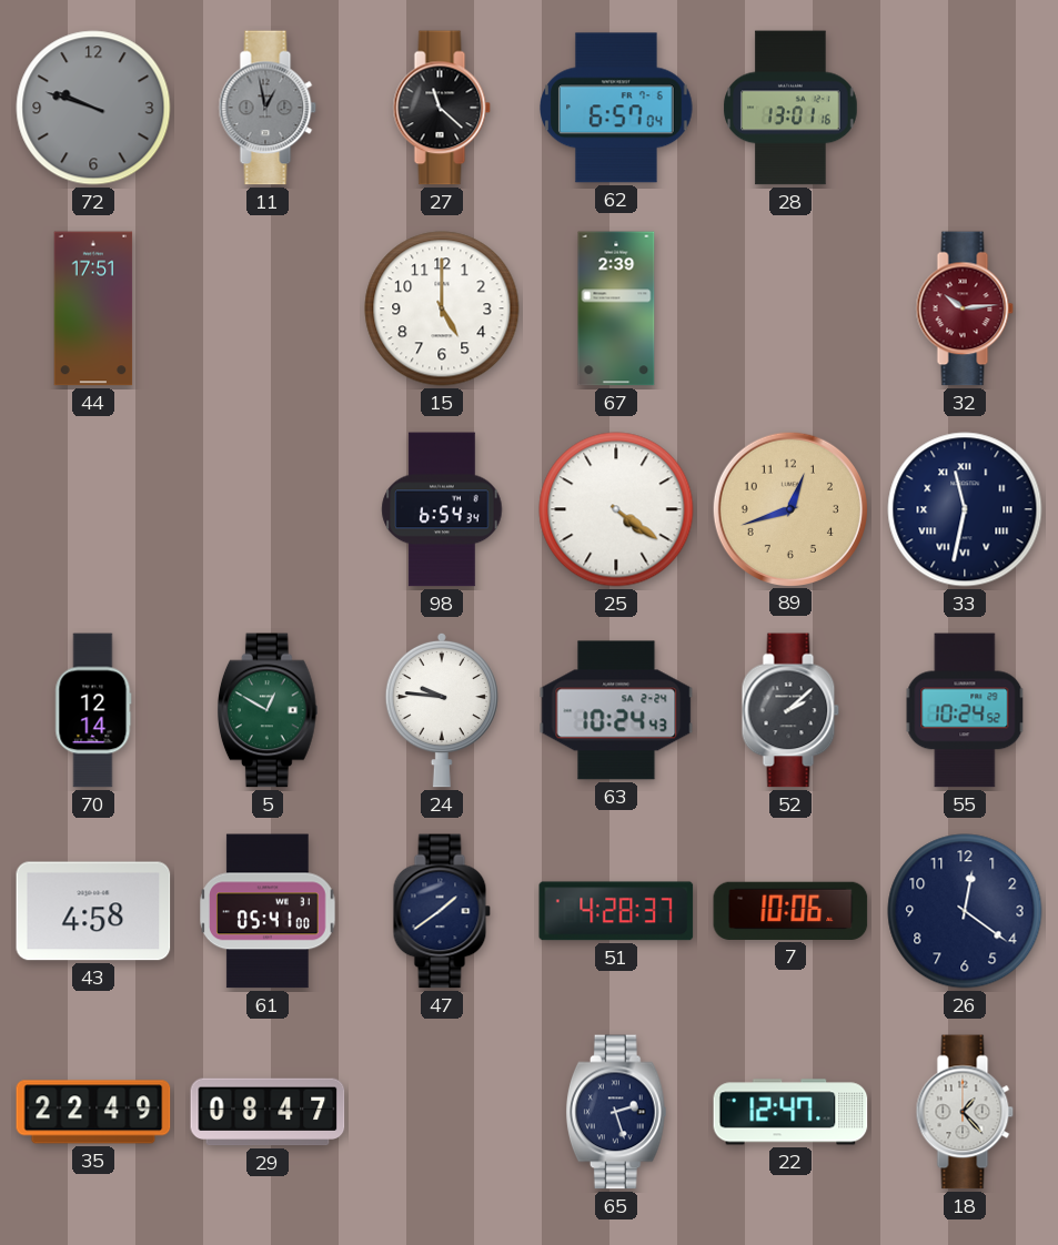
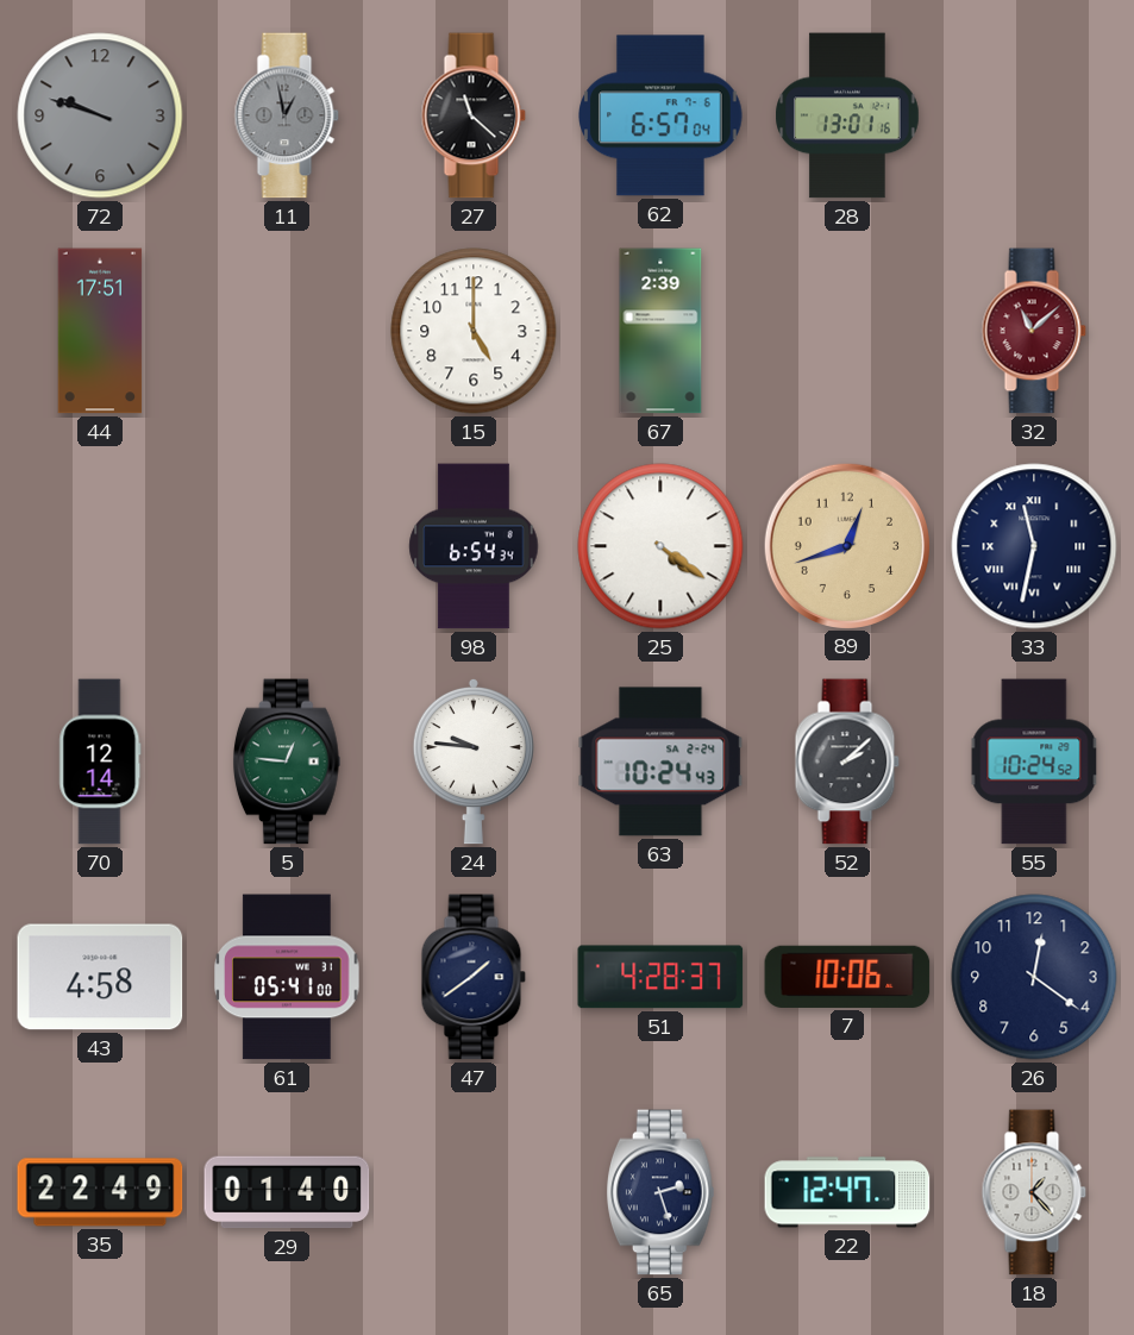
32: 10:14 -> 11:08
5: 12:50 -> 12:46
29: 08:47 -> 01:40
